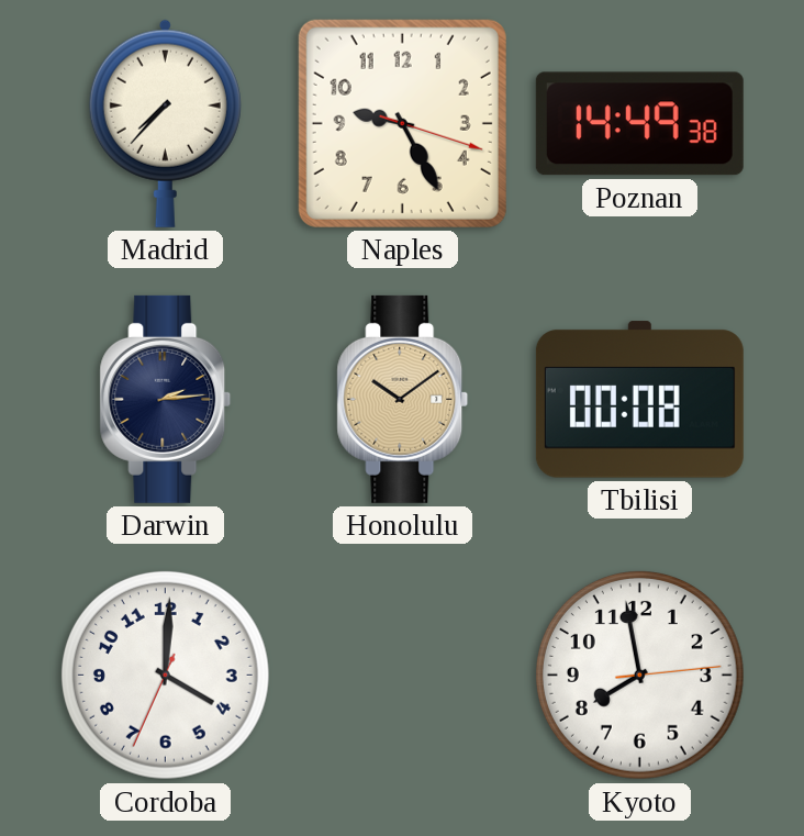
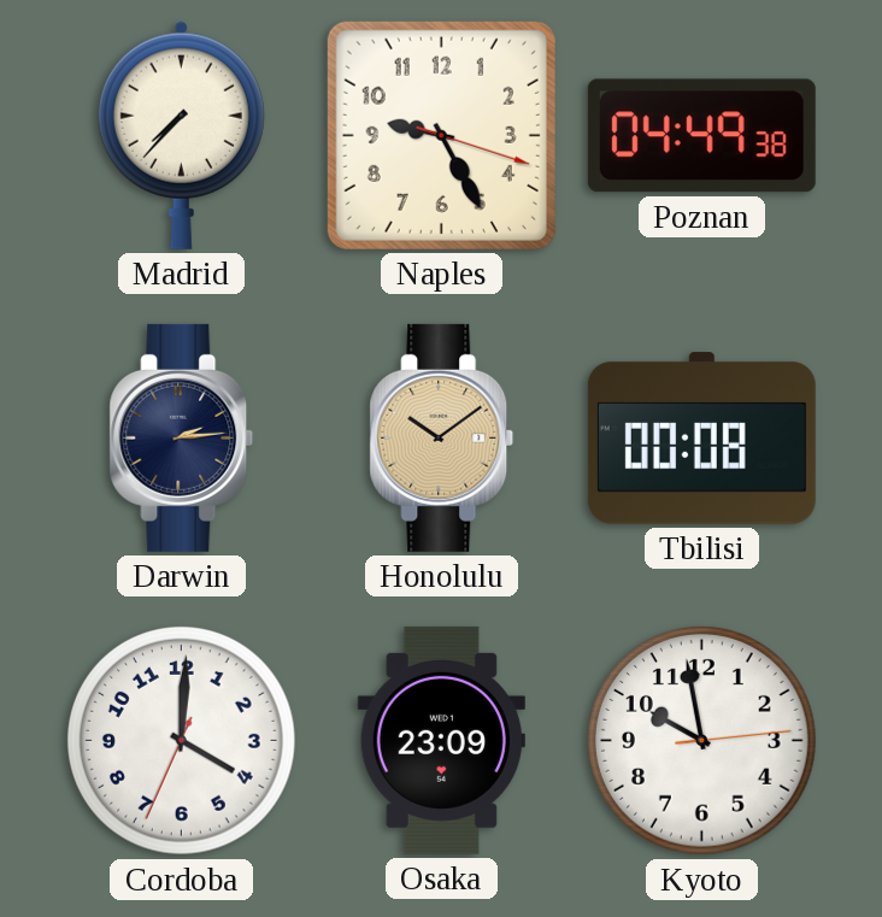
Poznan: 14:49 -> 04:49
Osaka: none -> 23:09
Kyoto: 7:58 -> 9:58
